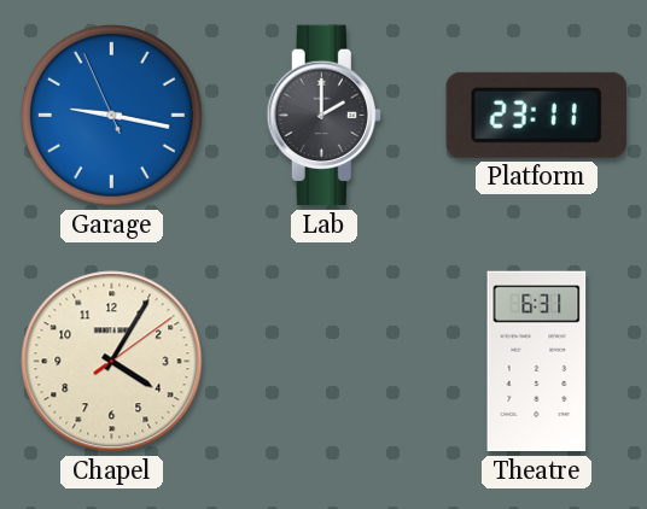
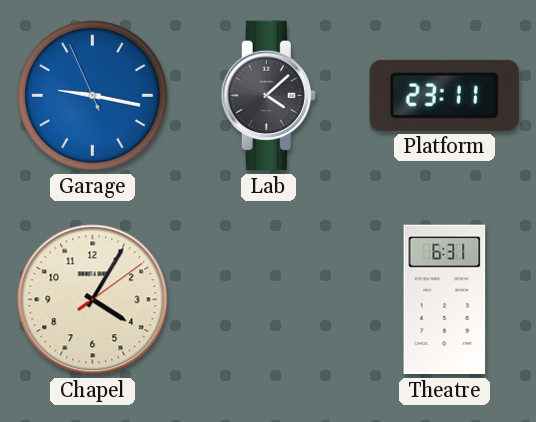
Lab: 2:00 -> 4:08
